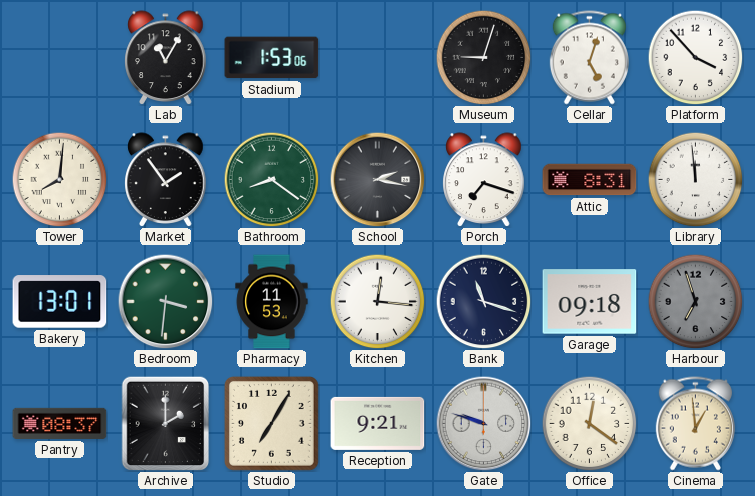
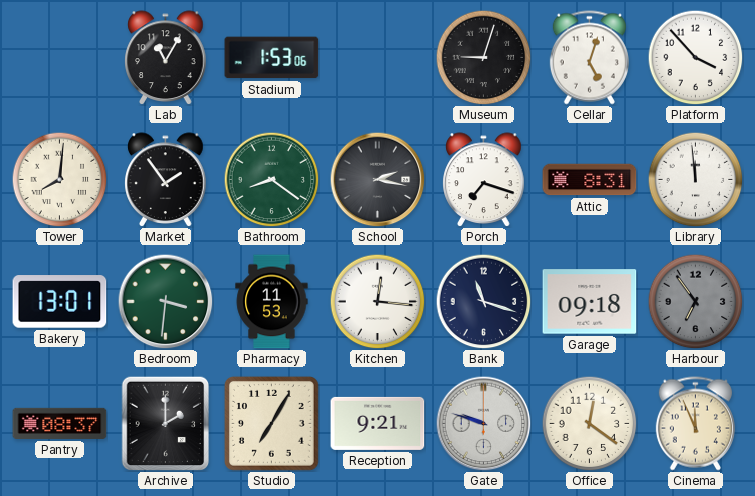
Harbour: 6:57 -> 6:54
Cinema: 12:59 -> 11:56
